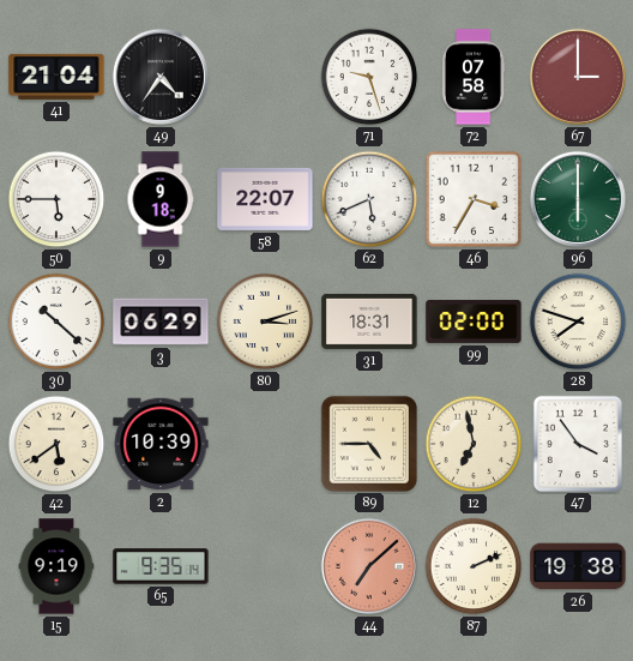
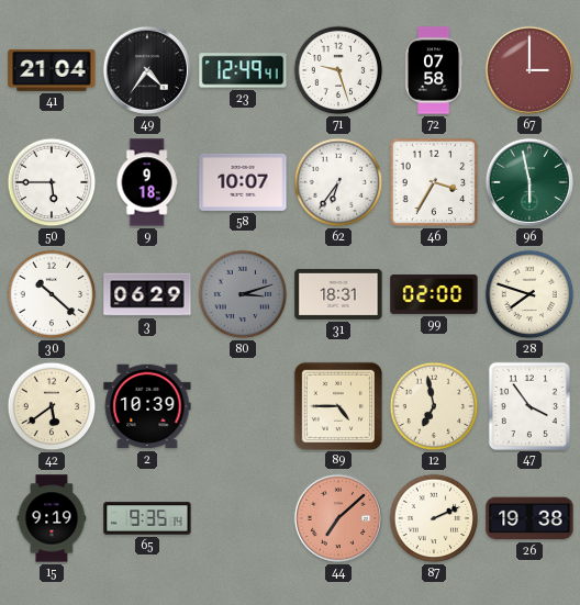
23: none -> 12:49
58: 22:07 -> 10:07
62: 5:41 -> 6:36
96: 6:00 -> 5:58
80 dial: cream -> grey
